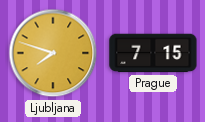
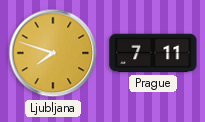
Prague: 7:15 -> 7:11
